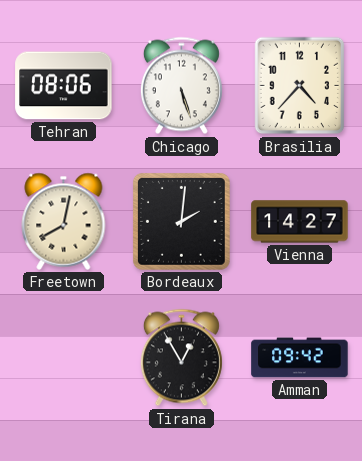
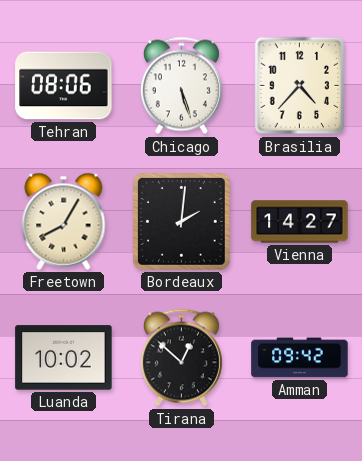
Freetown: 8:02 -> 8:05
Luanda: none -> 10:02
Tirana: 12:55 -> 12:52
